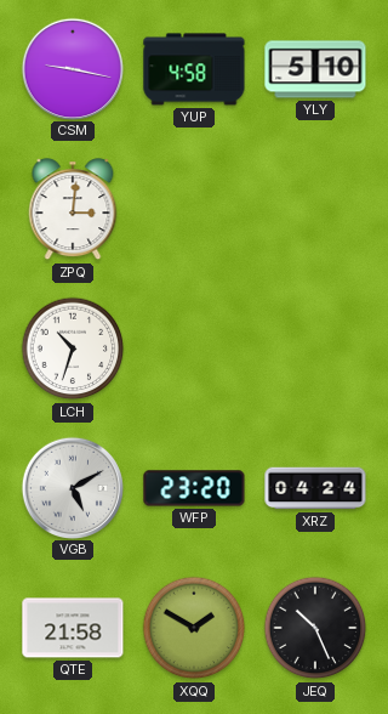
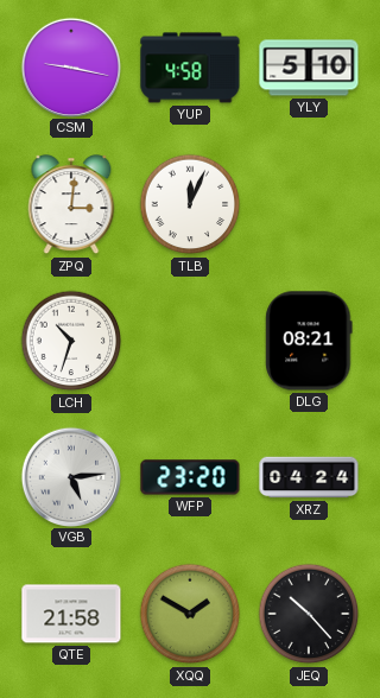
TLB: none -> 12:04
DLG: none -> 08:21
VGB: 5:10 -> 5:14
JEQ: 10:26 -> 10:23
